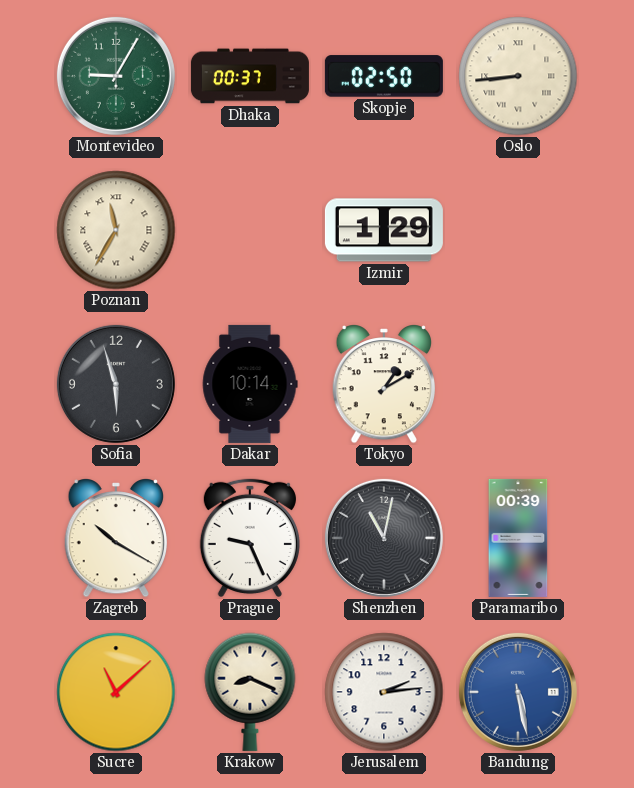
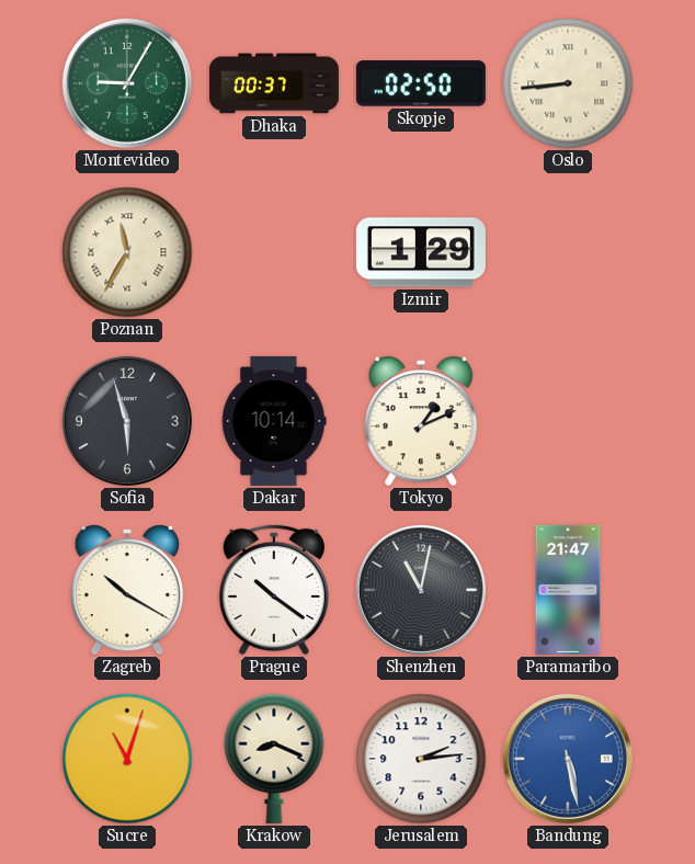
Tokyo: 1:10 -> 1:11
Prague: 9:26 -> 10:21
Paramaribo: 00:39 -> 21:47
Sucre: 11:08 -> 11:03
